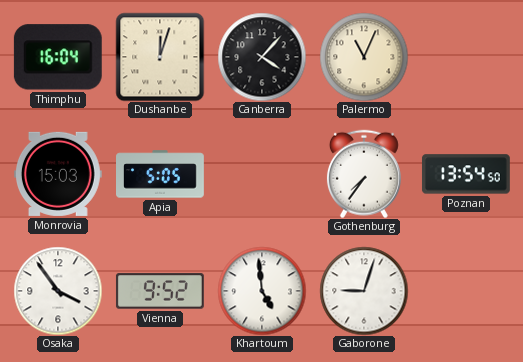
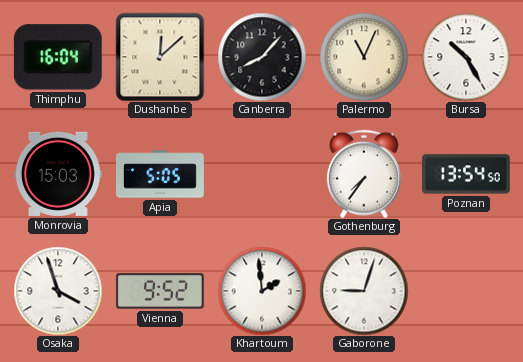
Dushanbe: 12:03 -> 12:08
Canberra: 4:07 -> 8:07
Bursa: none -> 10:25
Osaka: 3:54 -> 3:57
Khartoum: 4:59 -> 1:59
